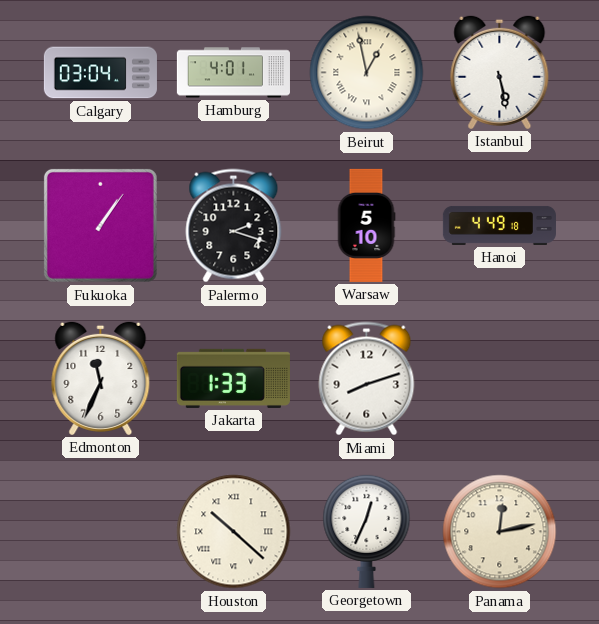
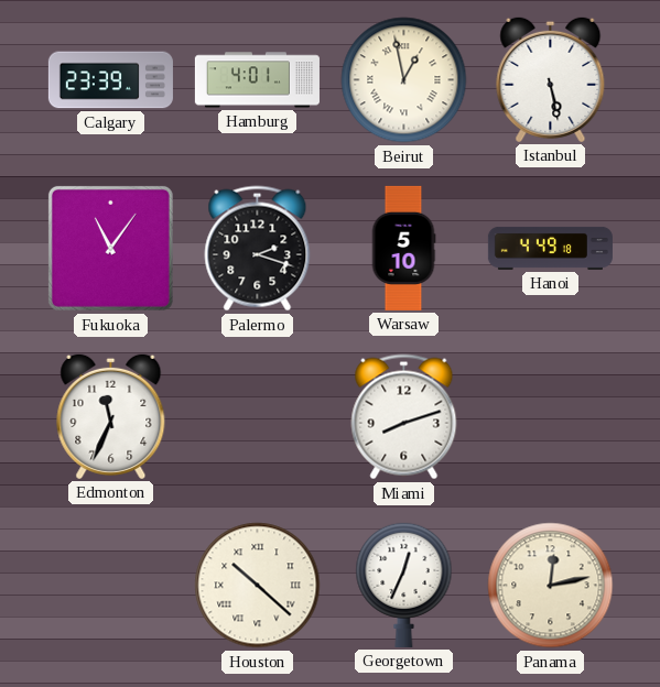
Calgary: 03:04 -> 23:39
Fukuoka: 1:06 -> 11:06
Jakarta: 1:33 -> none
